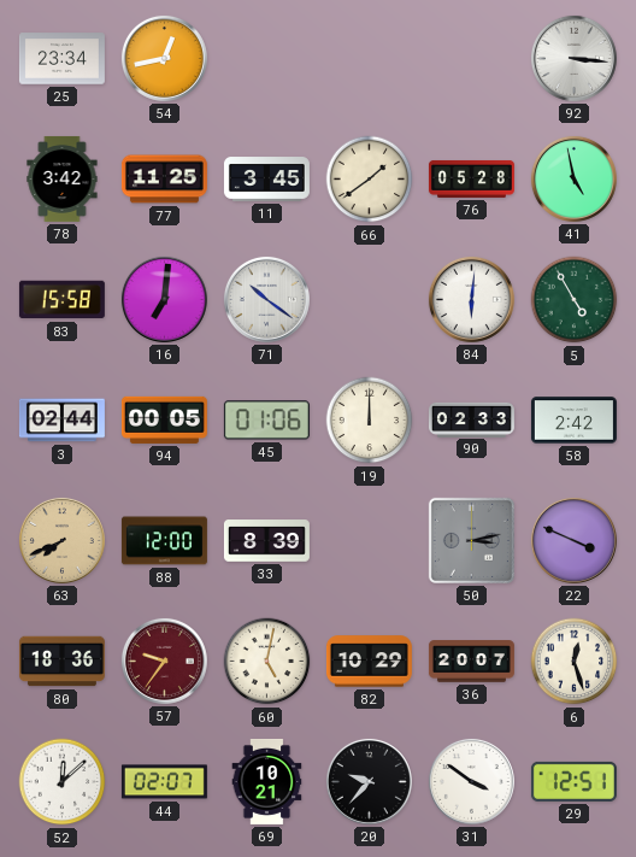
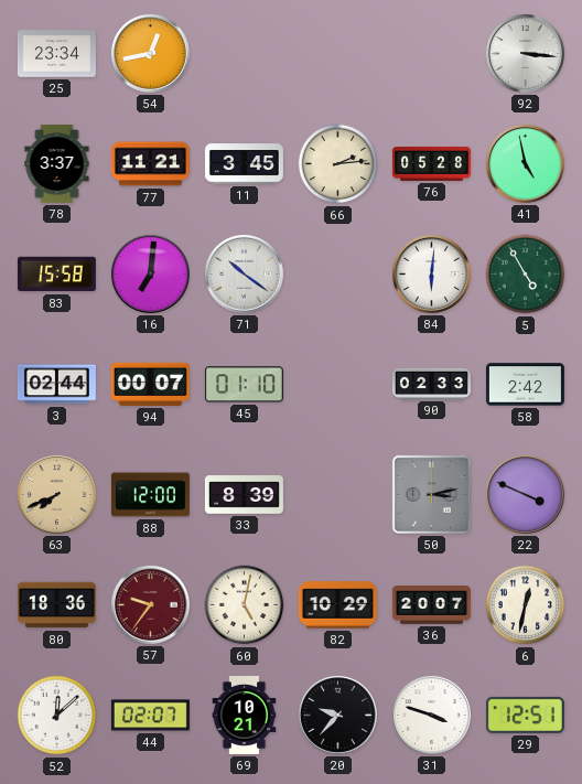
78: 3:42 -> 3:37
77: 11:25 -> 11:21
66: 1:39 -> 2:14
94: 00:05 -> 00:07
45: 01:06 -> 01:10
19: 12:00 -> none
6: 12:27 -> 12:32
31: 3:51 -> 3:48
